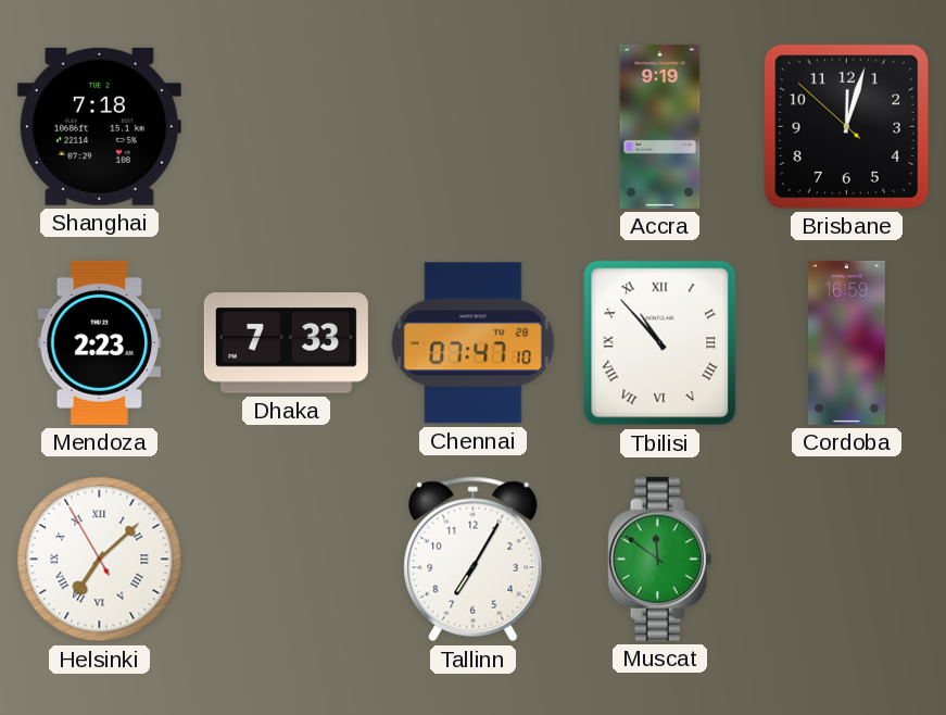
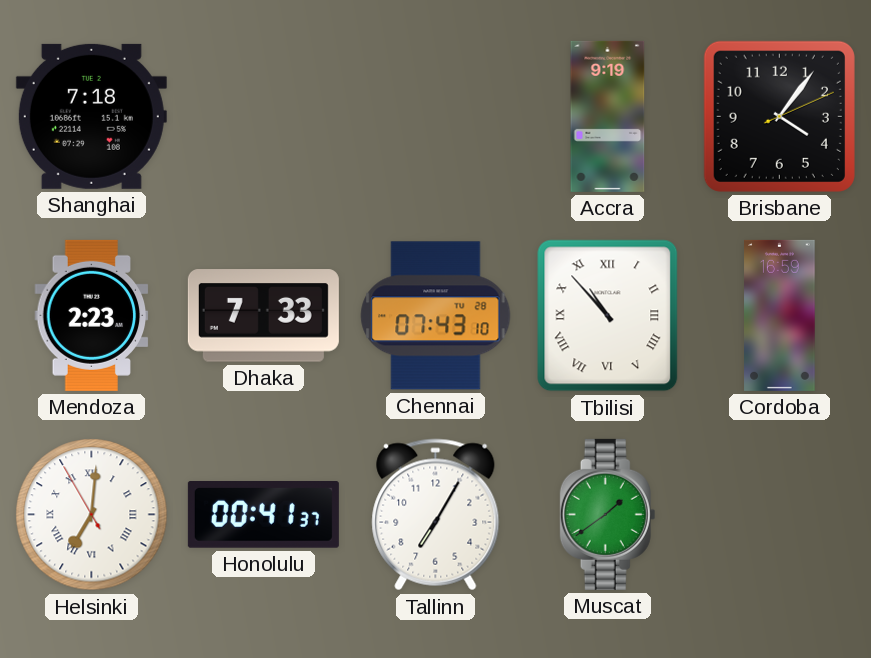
Brisbane: 12:02 -> 4:06
Chennai: 07:47 -> 07:43
Helsinki: 7:07 -> 7:00
Honolulu: none -> 00:41
Muscat: 11:51 -> 1:39
